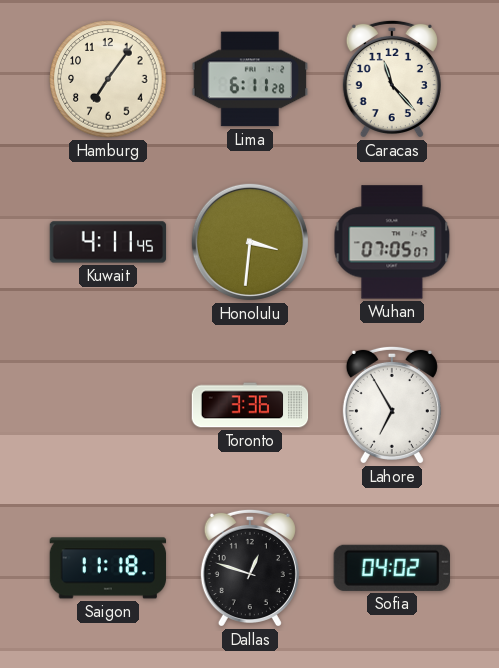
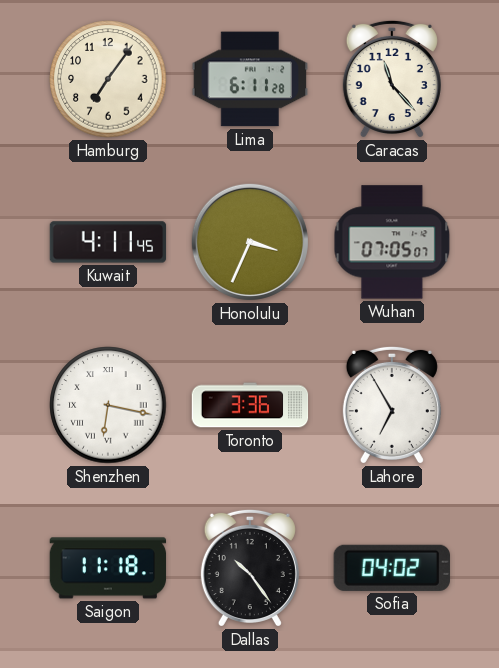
Honolulu: 3:31 -> 3:34
Shenzhen: none -> 6:17
Dallas: 12:48 -> 10:24
